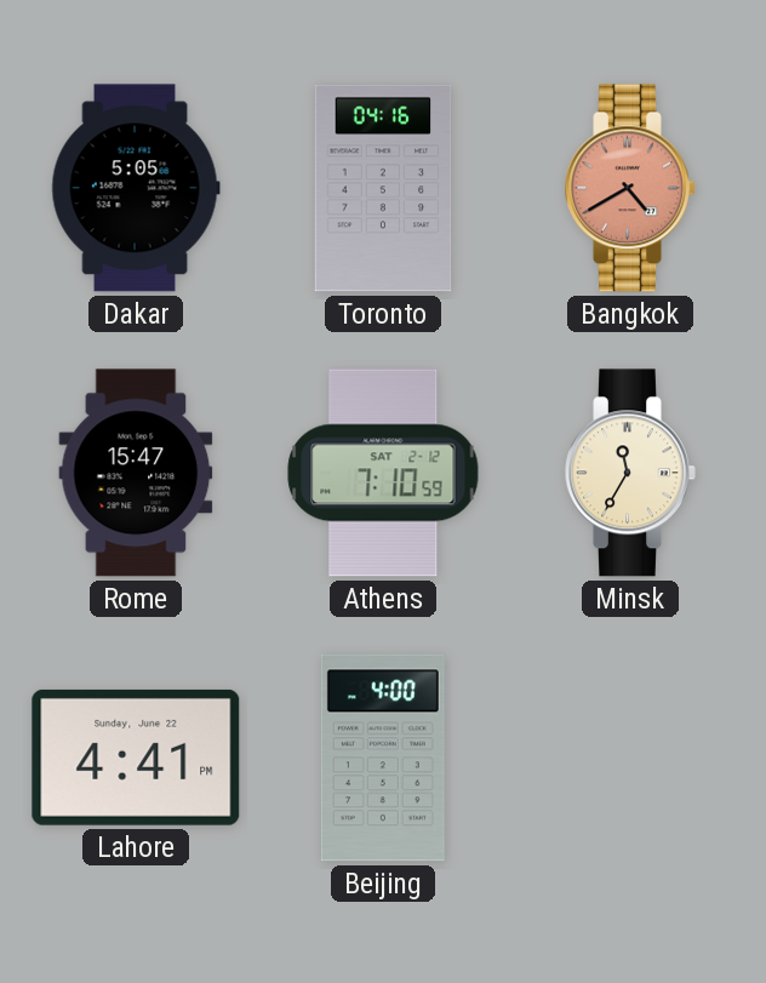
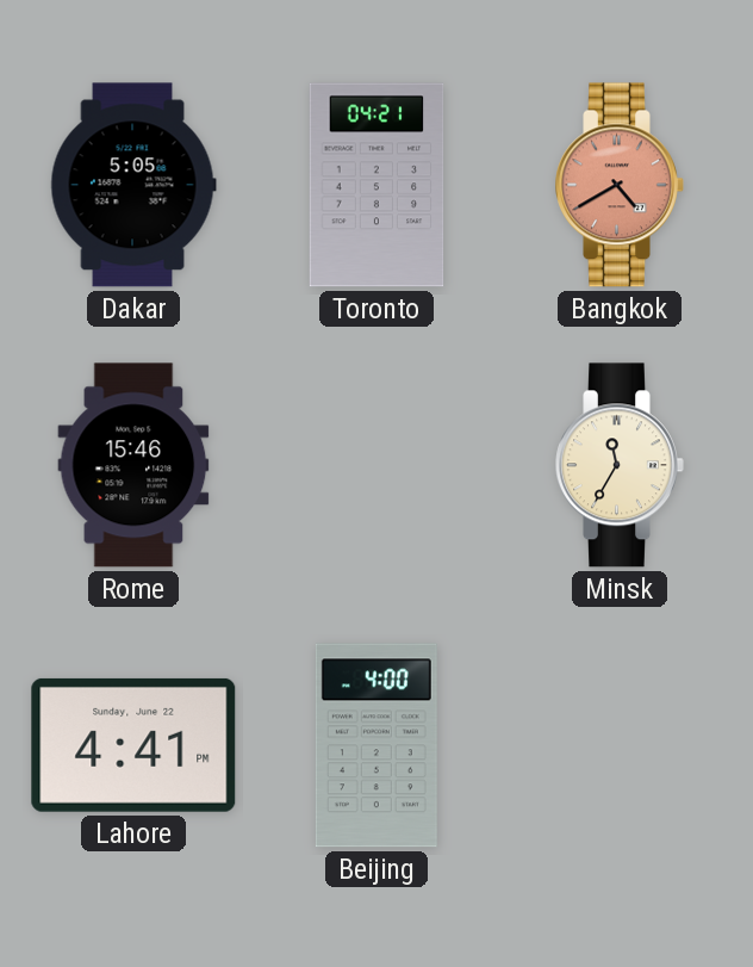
Toronto: 04:16 -> 04:21
Rome: 15:47 -> 15:46
Athens: 7:10 -> none
